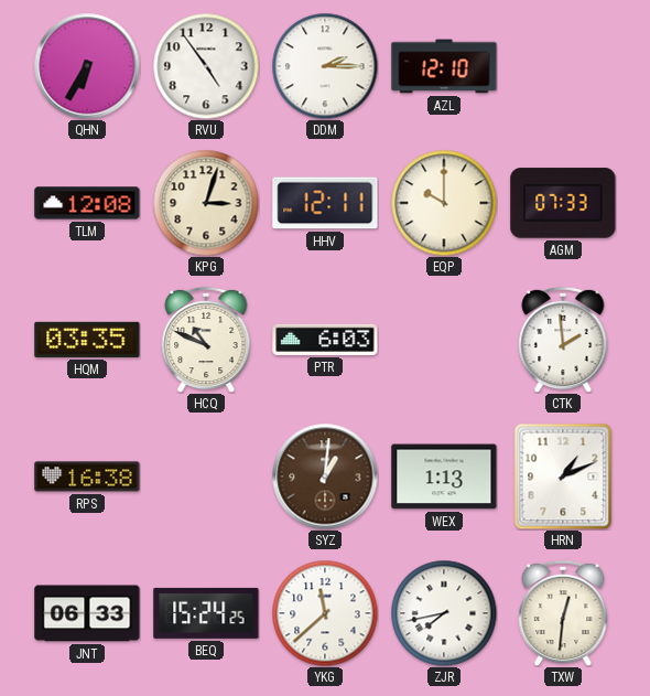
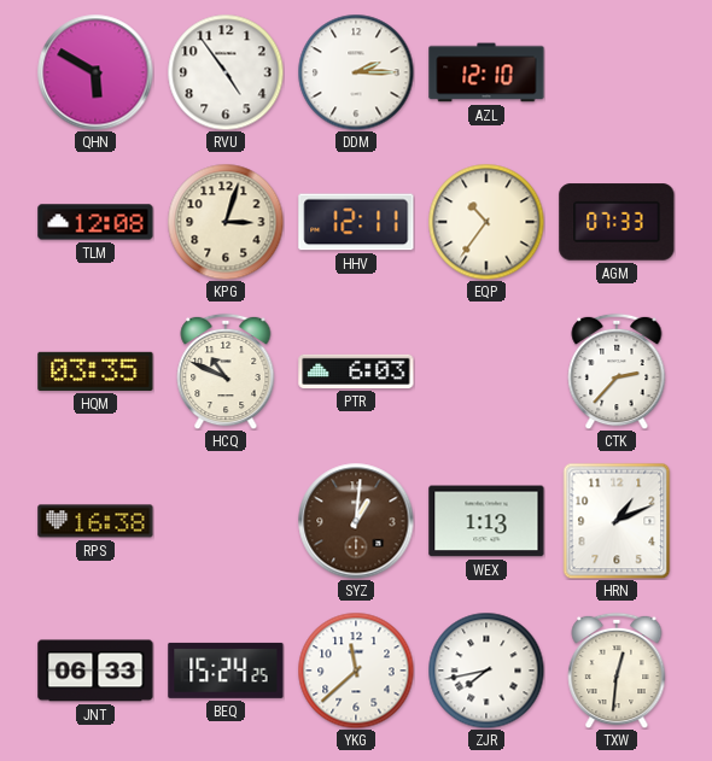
QHN: 6:35 -> 5:50
EQP: 10:00 -> 10:36
CTK: 1:59 -> 2:37
